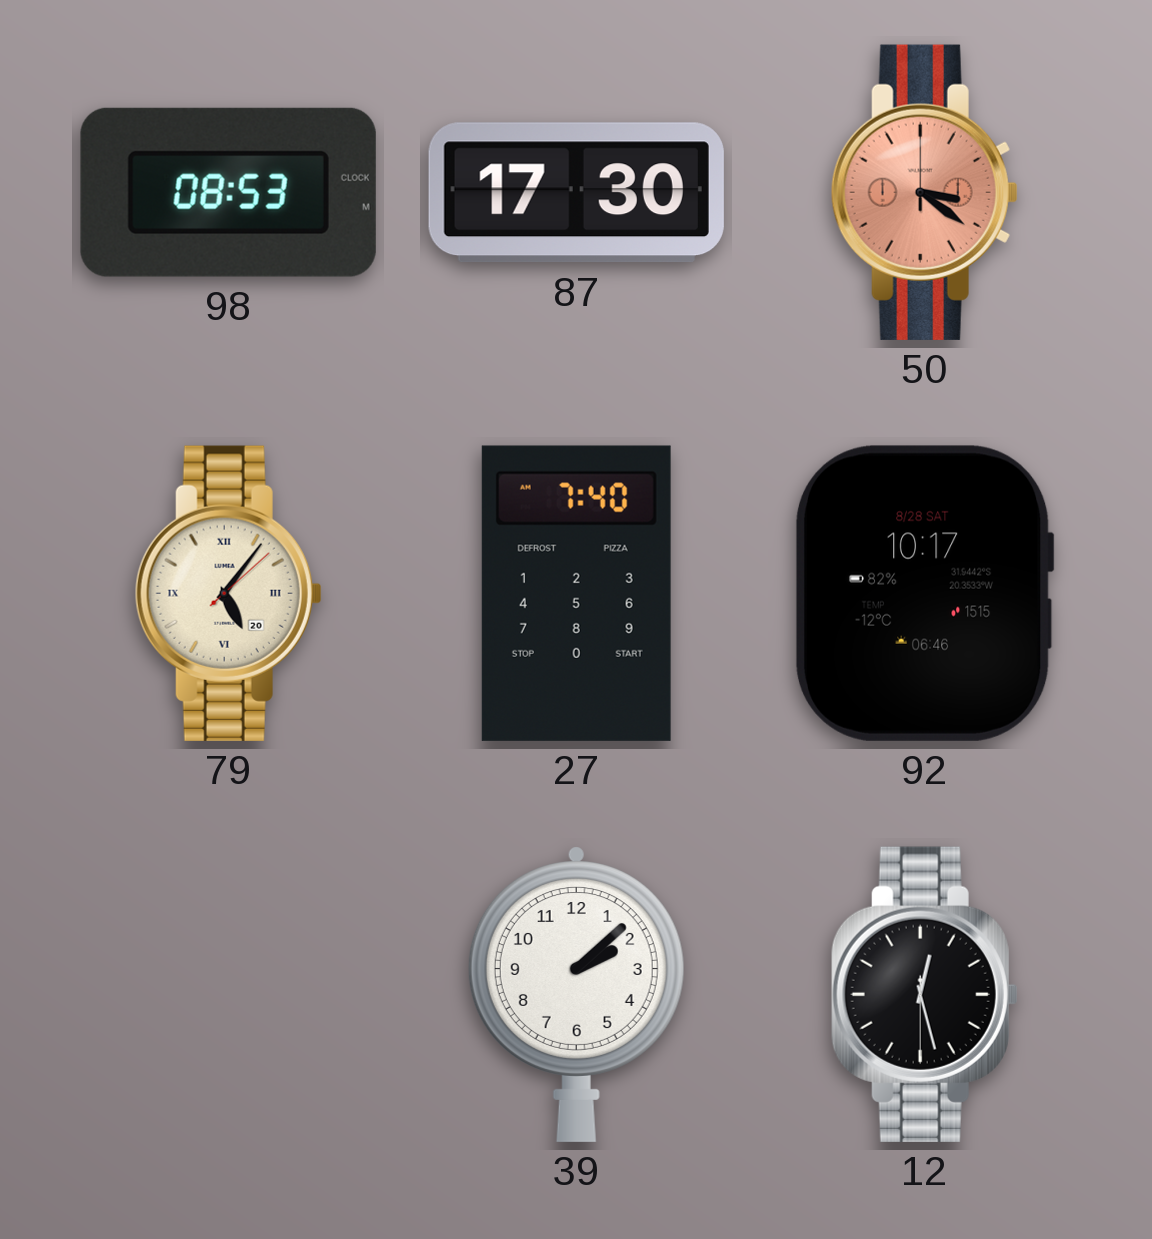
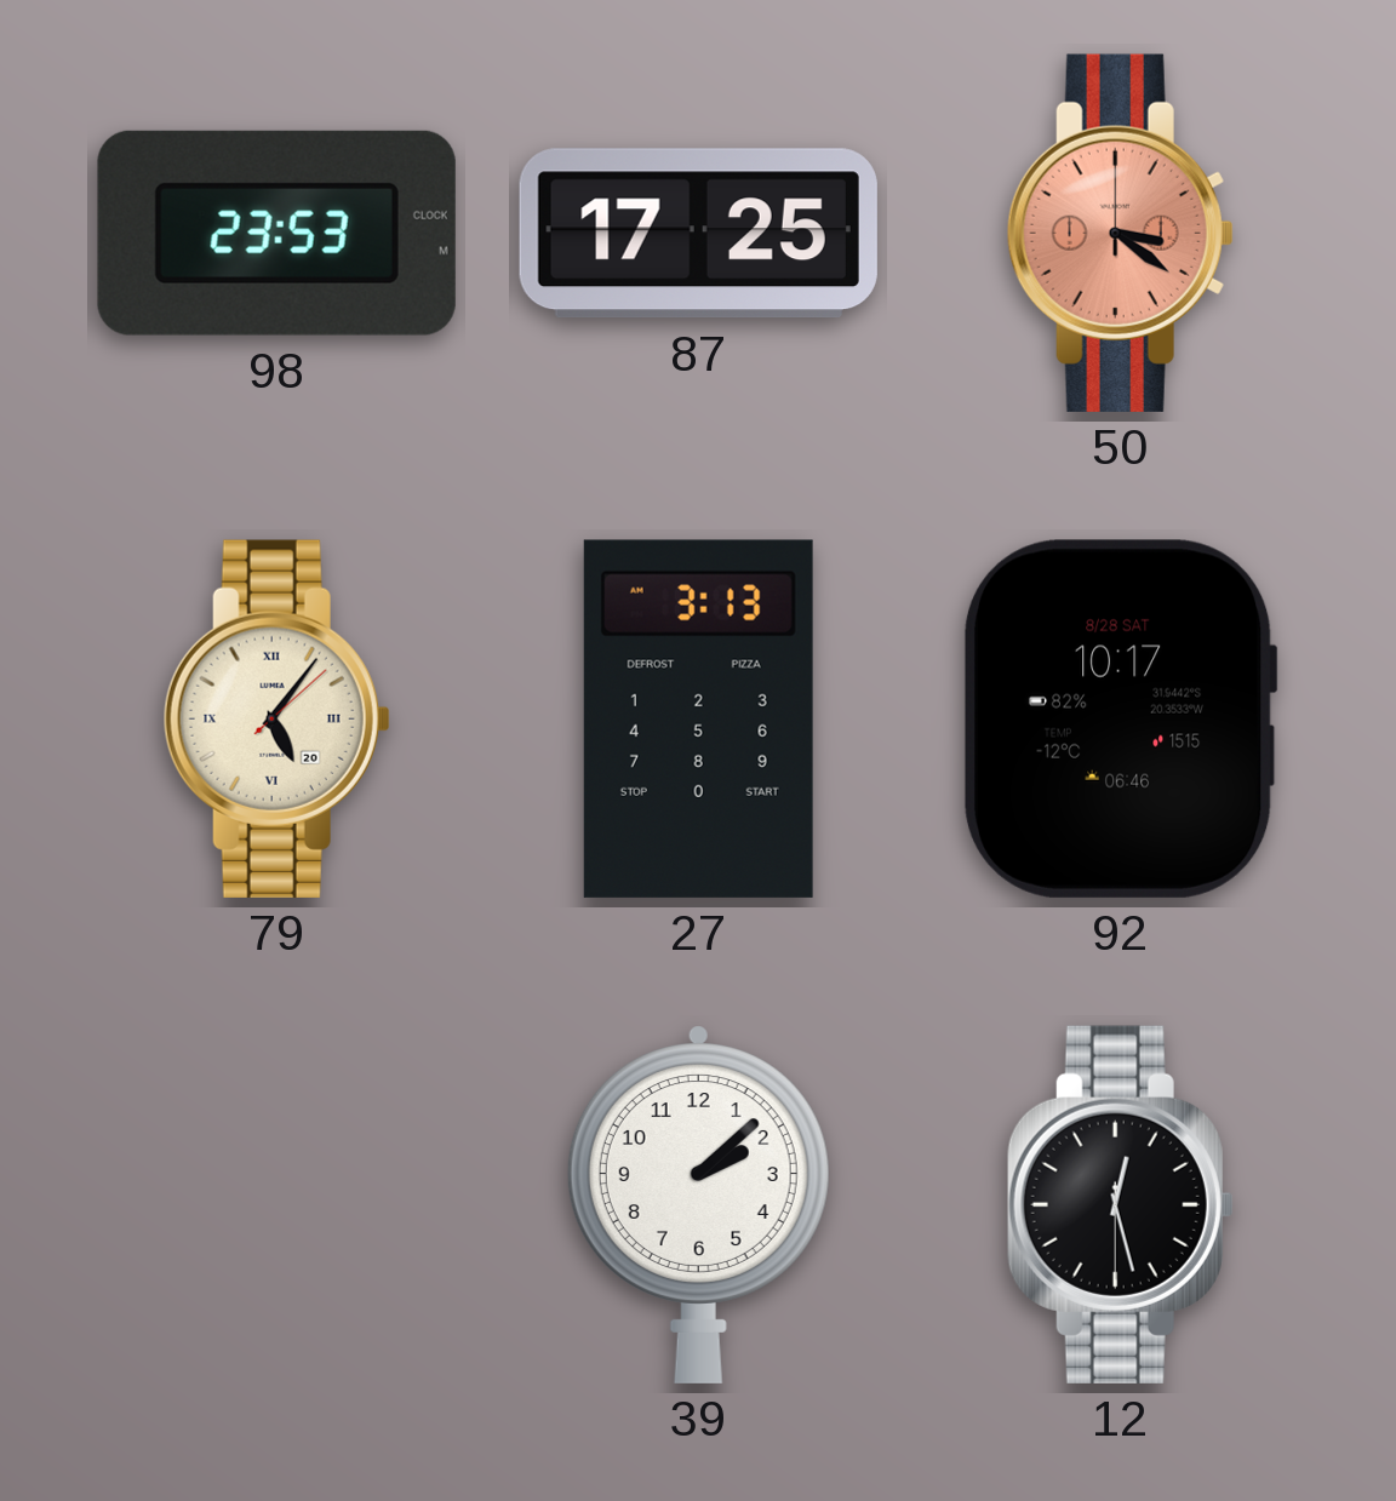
98: 08:53 -> 23:53
87: 17:30 -> 17:25
27: 7:40 -> 3:13
